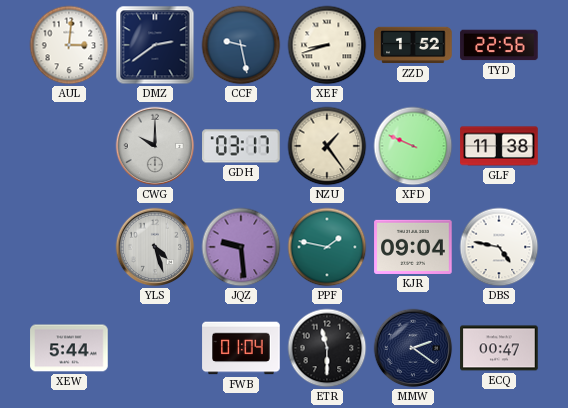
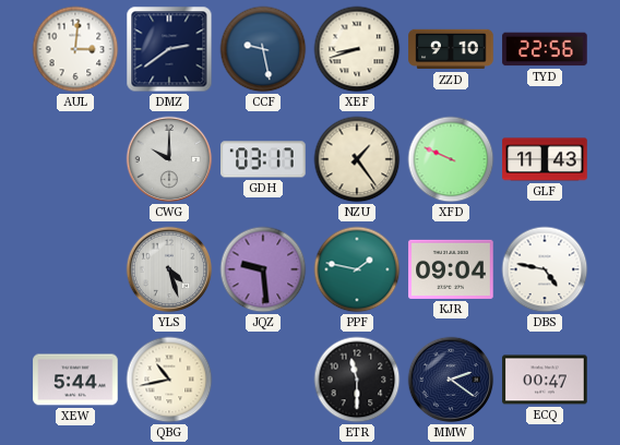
ZZD: 1:52 -> 9:10
GLF: 11:38 -> 11:43
QBG: none -> 10:43
FWB: 01:04 -> none
